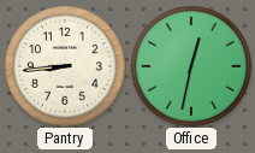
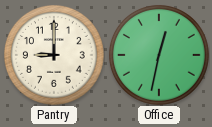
Pantry: 8:44 -> 9:00
